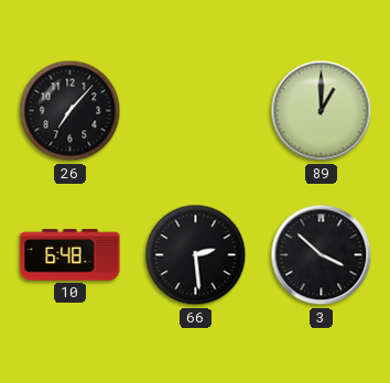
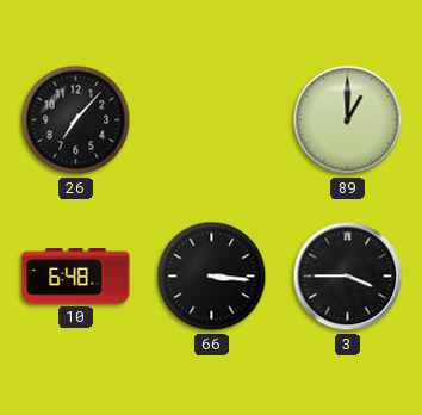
66: 2:29 -> 3:16
3: 3:52 -> 3:45
